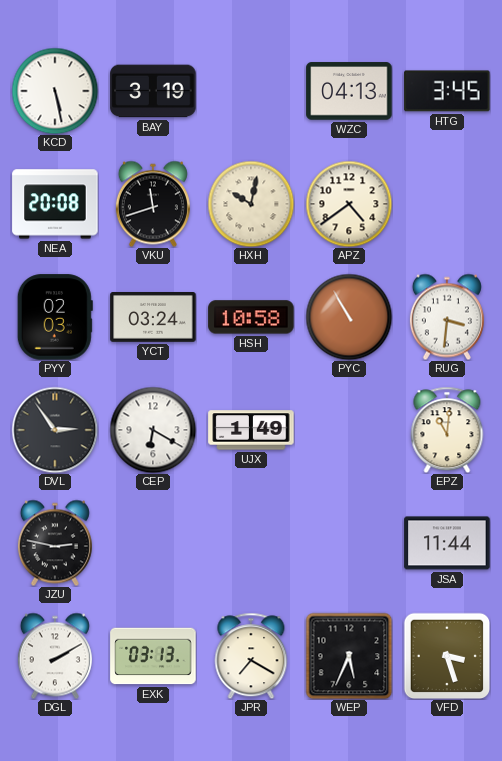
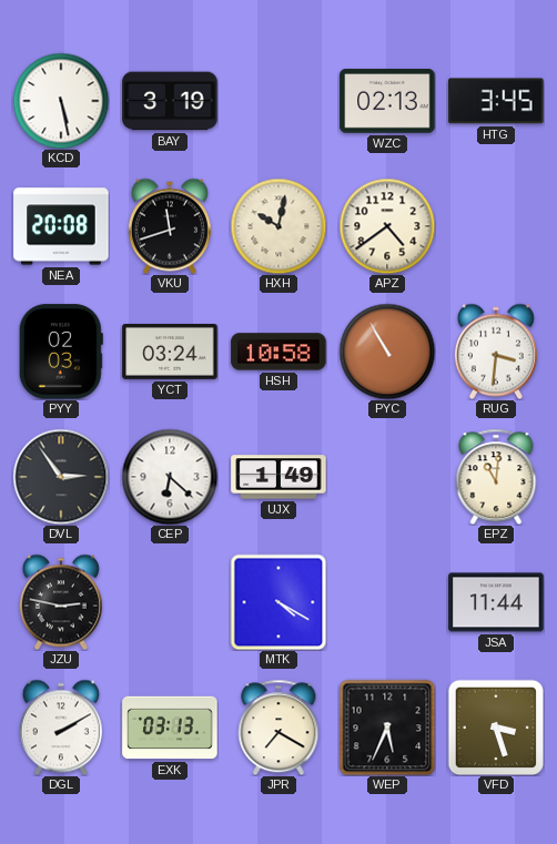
WZC: 04:13 -> 02:13
CEP: 6:20 -> 6:22
MTK: none -> 4:20
